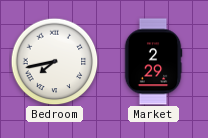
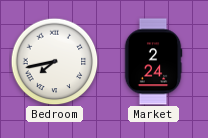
Market: 2:29 -> 2:24
